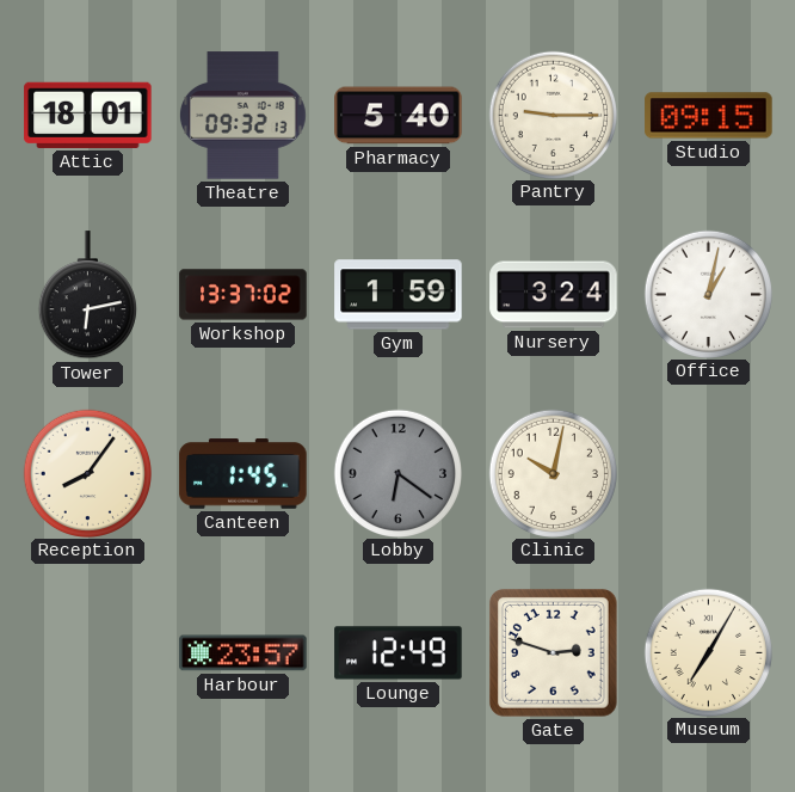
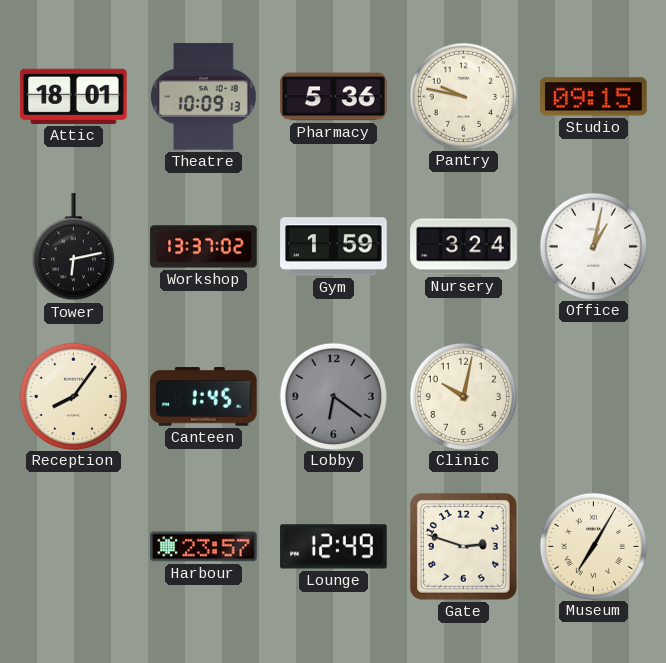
Theatre: 09:32 -> 10:09
Pharmacy: 5:40 -> 5:36
Pantry: 9:15 -> 9:47
